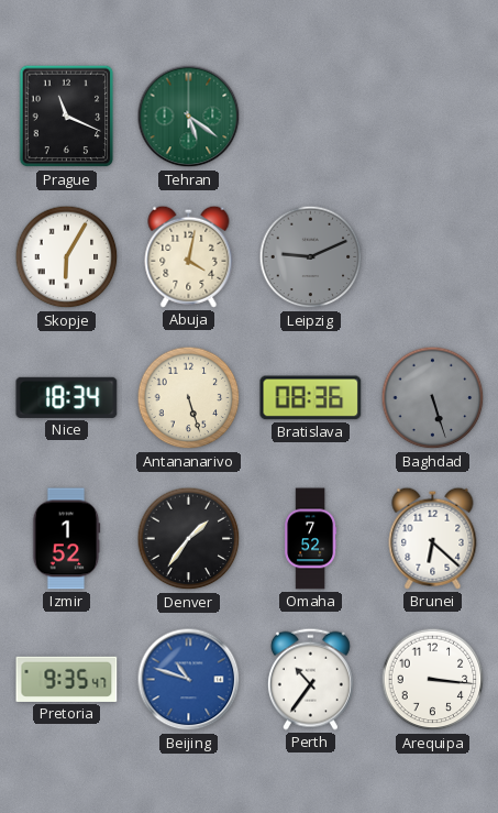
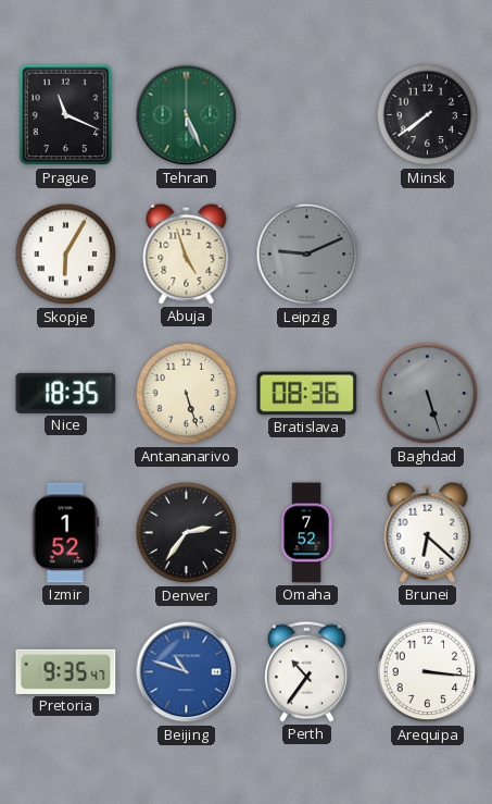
Tehran: 5:21 -> 5:26
Minsk: none -> 7:39
Abuja: 4:02 -> 4:57
Nice: 18:34 -> 18:35
Denver: 1:36 -> 2:36
